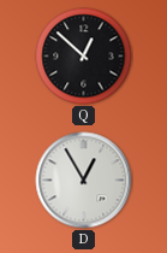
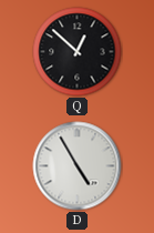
D: 12:55 -> 4:55
